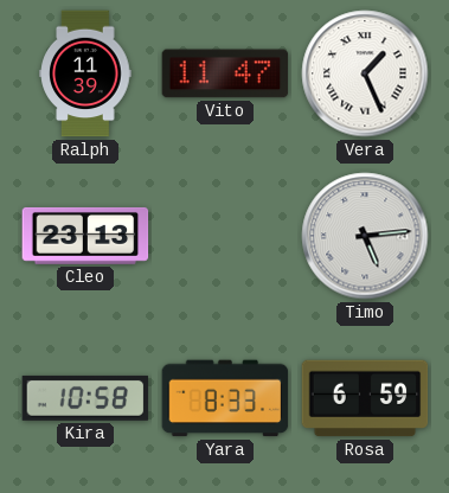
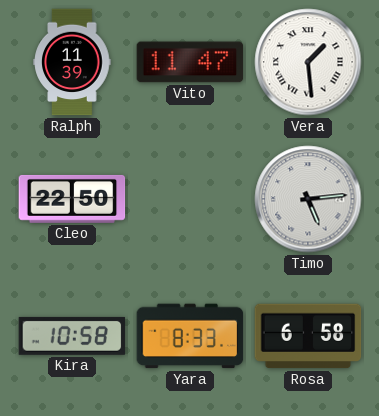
Vera: 1:26 -> 1:29
Cleo: 23:13 -> 22:50
Rosa: 6:59 -> 6:58
